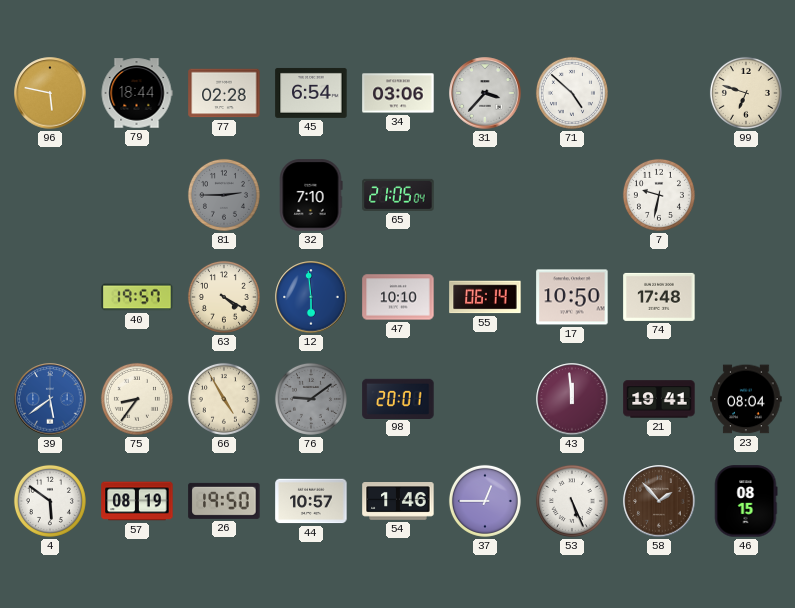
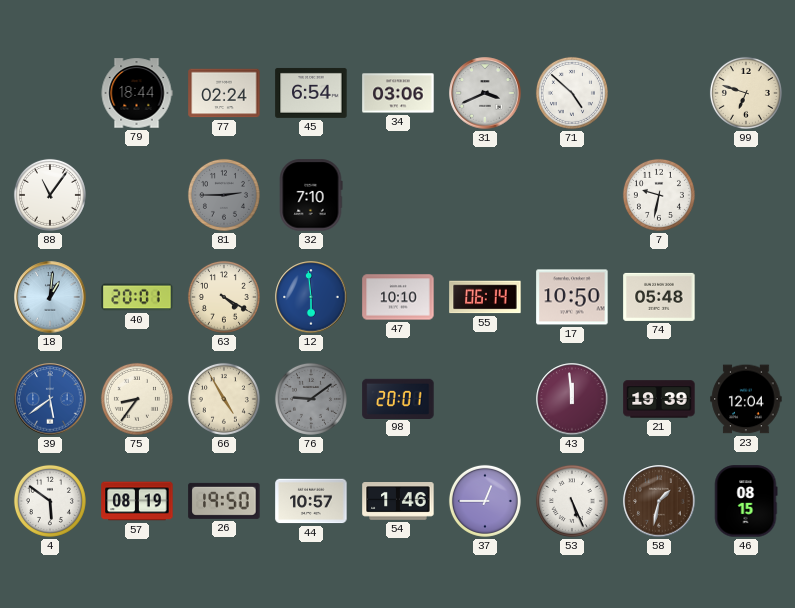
96: 5:47 -> none
77: 02:28 -> 02:24
31: 3:37 -> 3:41
88: none -> 11:06
65: 21:05 -> none
18: none -> 1:01
40: 19:57 -> 20:01
74: 17:48 -> 05:48
21: 19:41 -> 19:39
23: 08:04 -> 12:04
58: 1:53 -> 1:32
